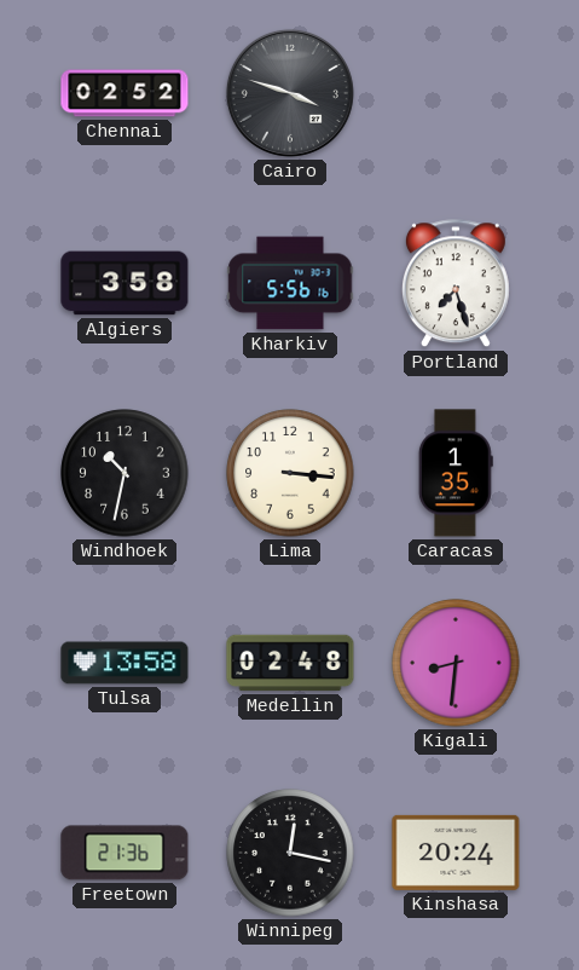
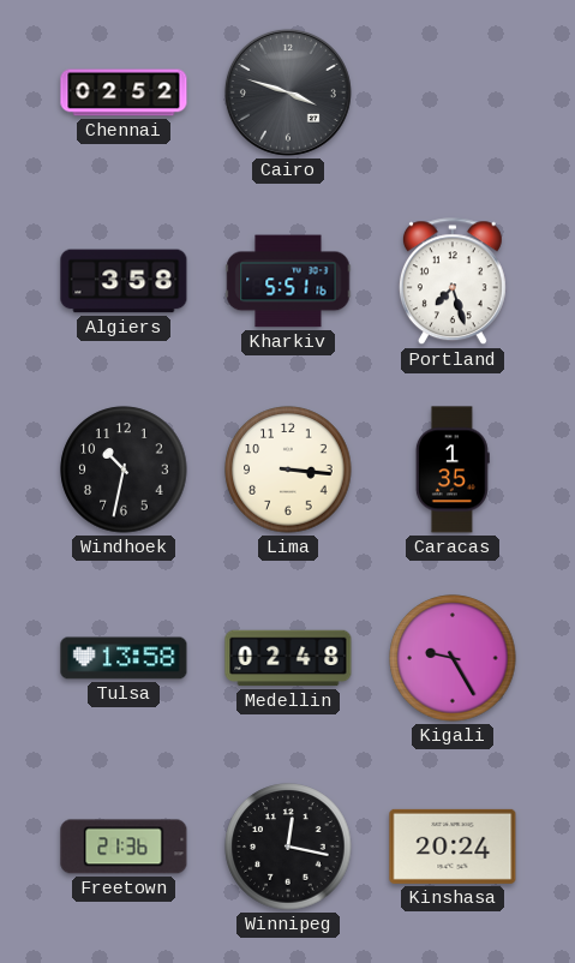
Kharkiv: 5:56 -> 5:51
Kigali: 8:31 -> 9:25
